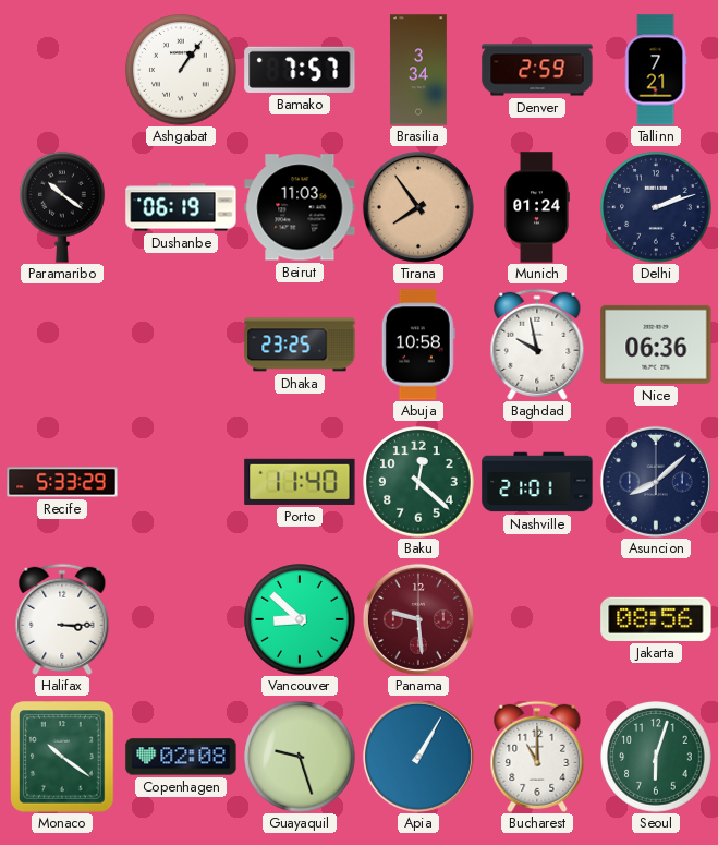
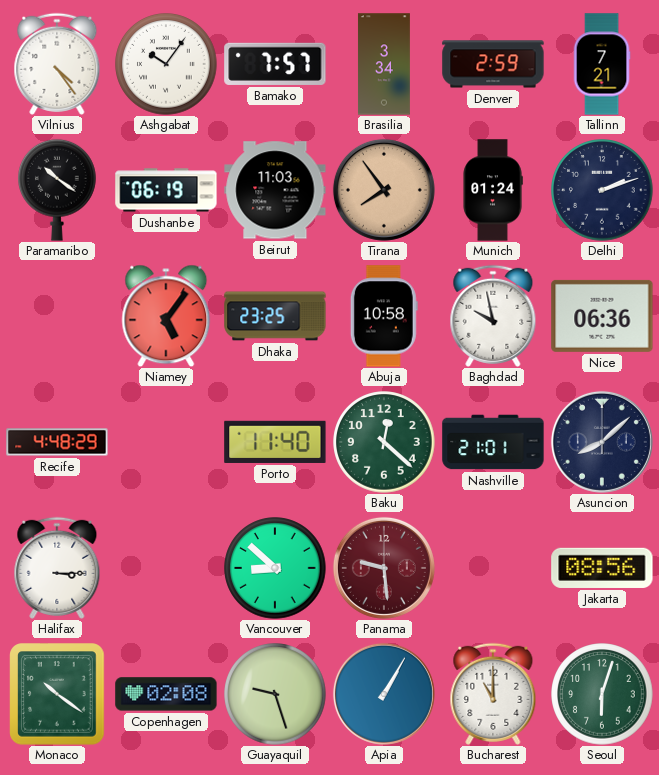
Vilnius: none -> 4:24
Ashgabat: 1:06 -> 10:06
Niamey: none -> 5:06
Recife: 5:33 -> 4:48
